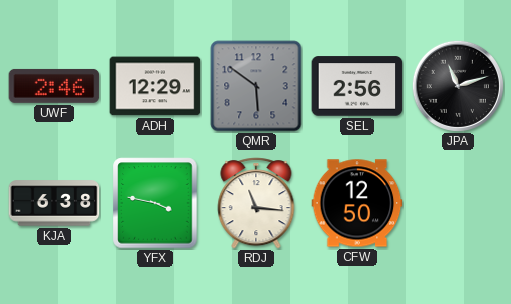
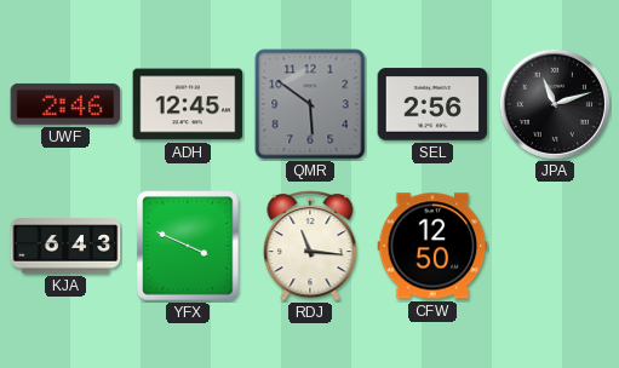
ADH: 12:29 -> 12:45
KJA: 6:38 -> 6:43
YFX: 3:47 -> 3:49
